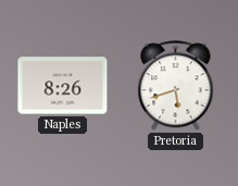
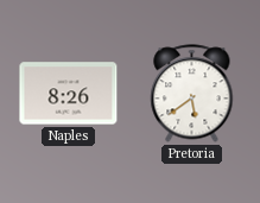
Pretoria: 5:42 -> 5:39
